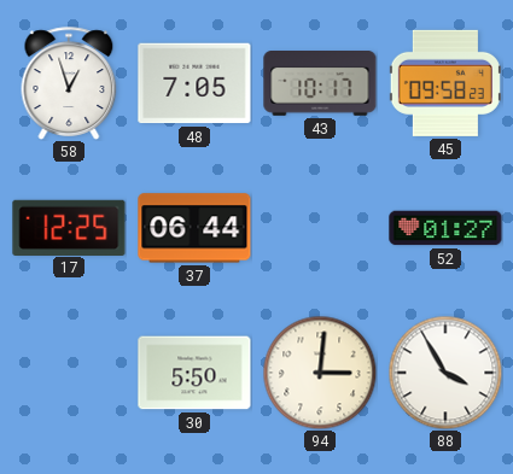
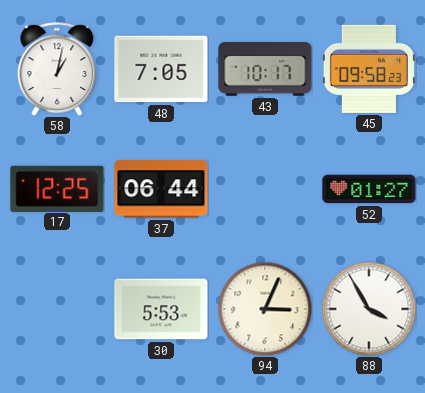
58: 12:57 -> 1:02
30: 5:50 -> 5:53
94: 3:01 -> 3:04
